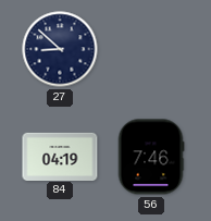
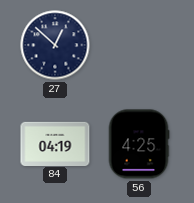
27: 8:52 -> 12:52
56: 7:46 -> 4:25
